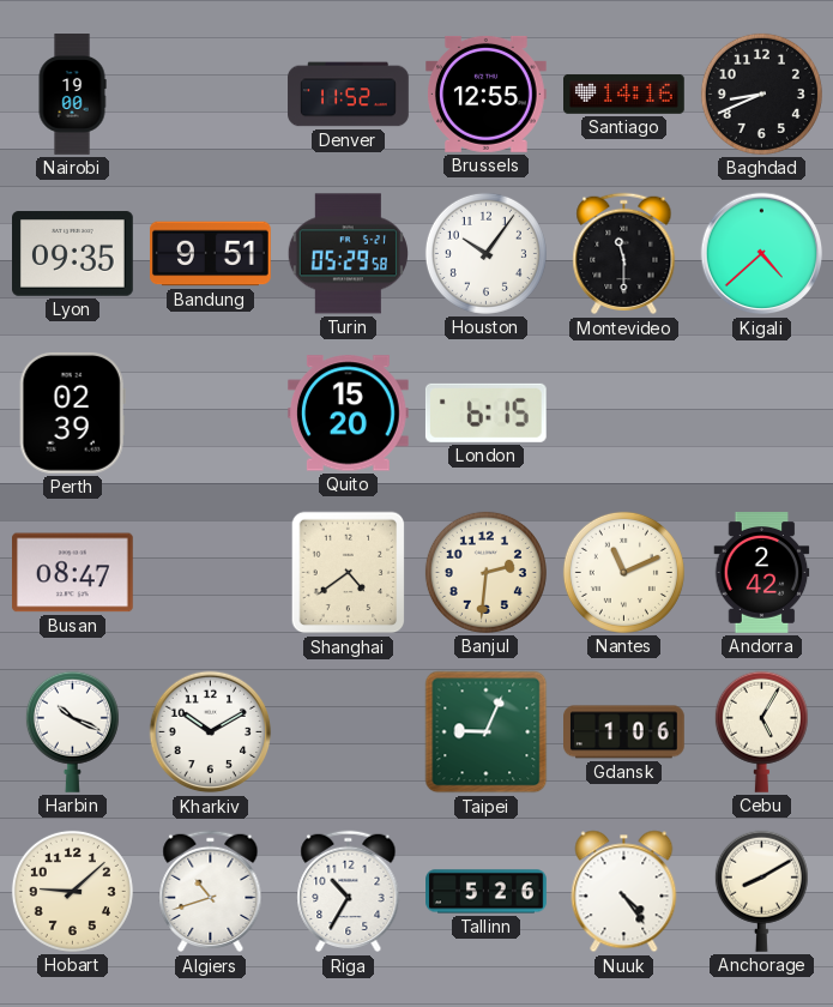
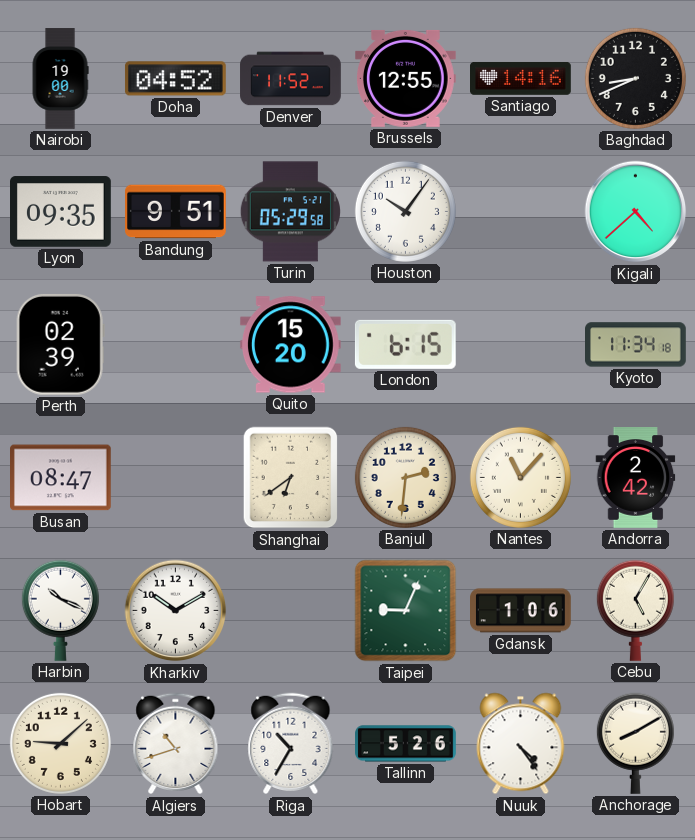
Doha: none -> 04:52
Montevideo: 11:30 -> none
Kyoto: none -> 11:34
Shanghai: 4:39 -> 6:39
Nantes: 11:11 -> 11:07
